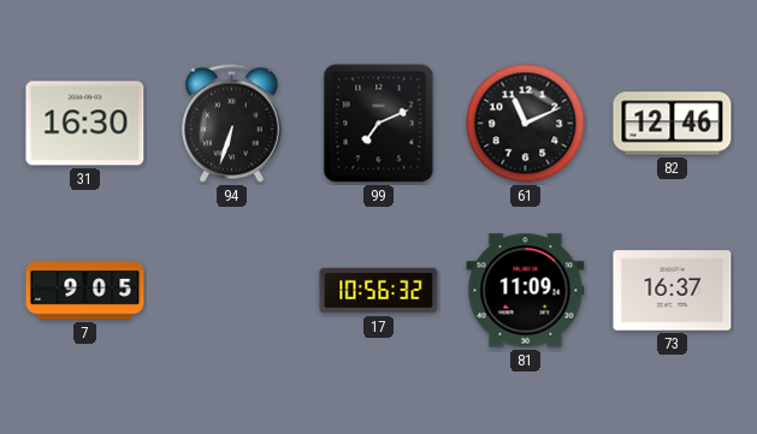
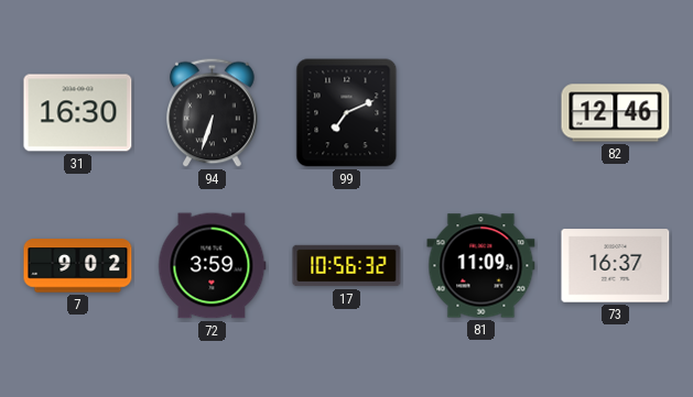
61: 11:11 -> none
7: 9:05 -> 9:02
72: none -> 3:59
